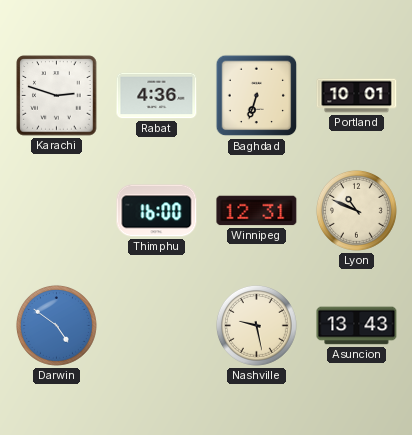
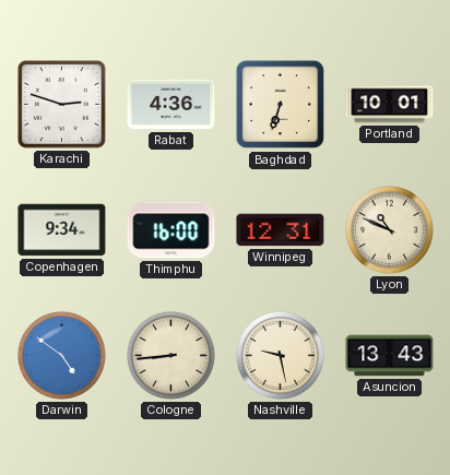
Copenhagen: none -> 9:34
Cologne: none -> 8:44
